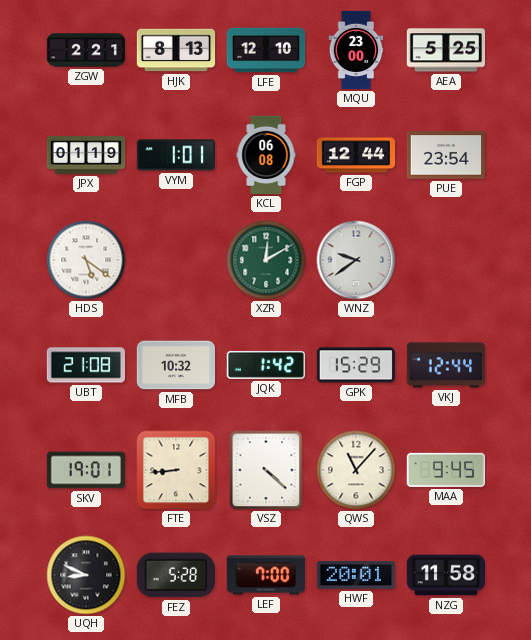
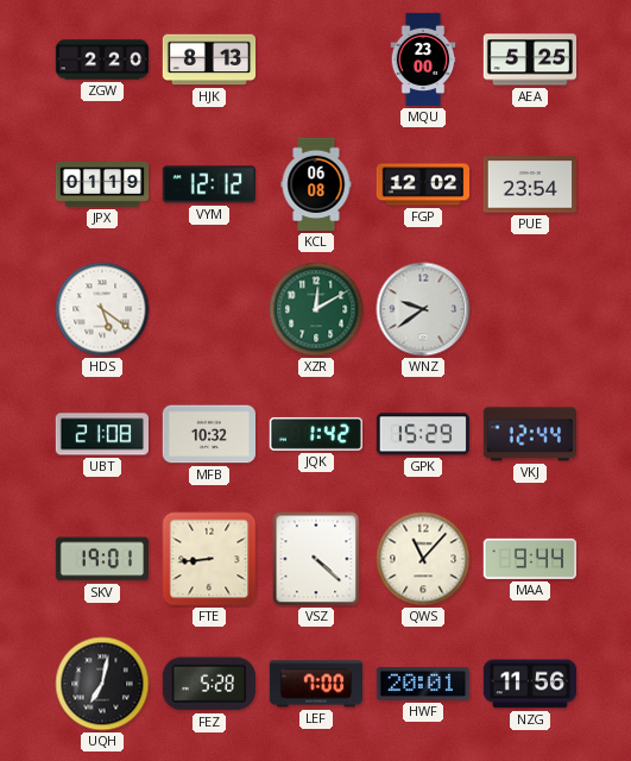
ZGW: 2:21 -> 2:20
LFE: 12:10 -> none
VYM: 1:01 -> 12:12
FGP: 12:44 -> 12:02
MAA: 9:45 -> 9:44
UQH: 8:49 -> 7:02
NZG: 11:58 -> 11:56
